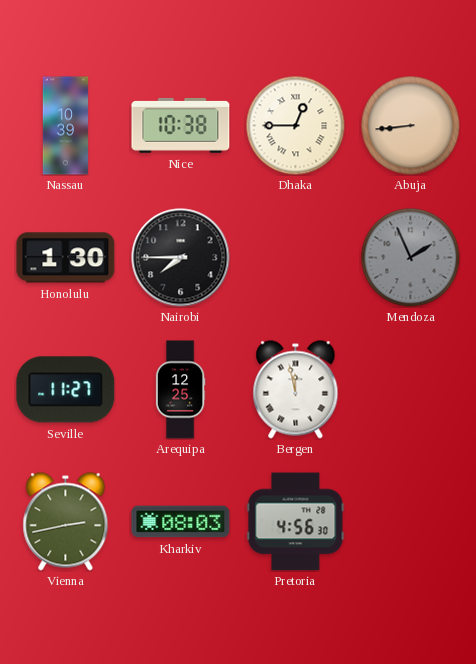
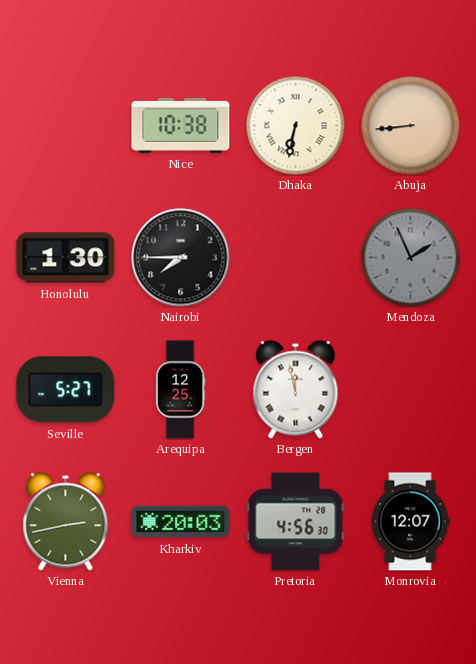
Nassau: 10:39 -> none
Dhaka: 12:45 -> 6:32
Seville: 11:27 -> 5:27
Kharkiv: 08:03 -> 20:03
Monrovia: none -> 12:07
